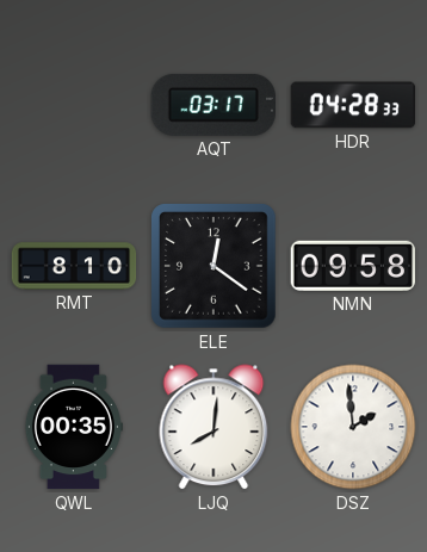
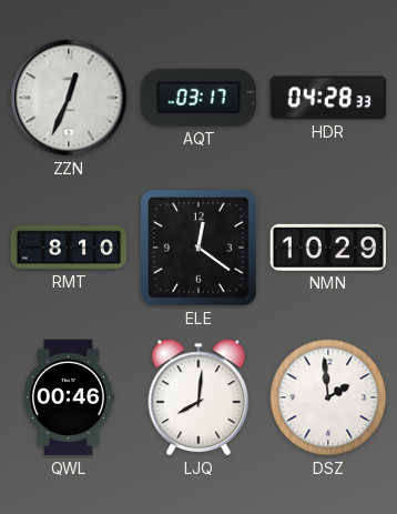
ZZN: none -> 12:34
NMN: 09:58 -> 10:29
QWL: 00:35 -> 00:46
